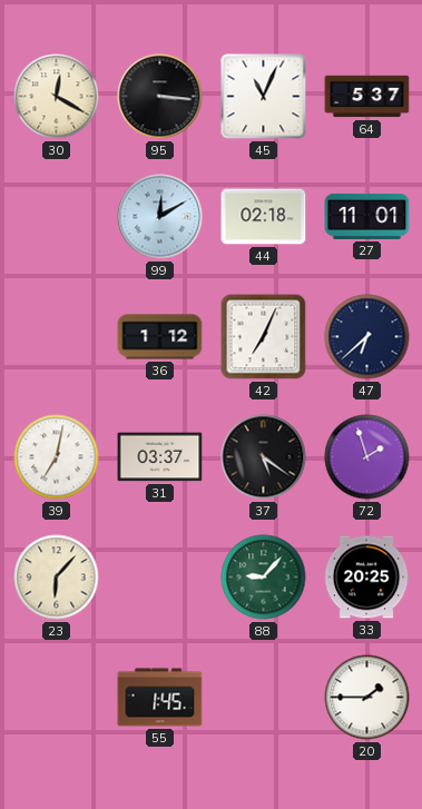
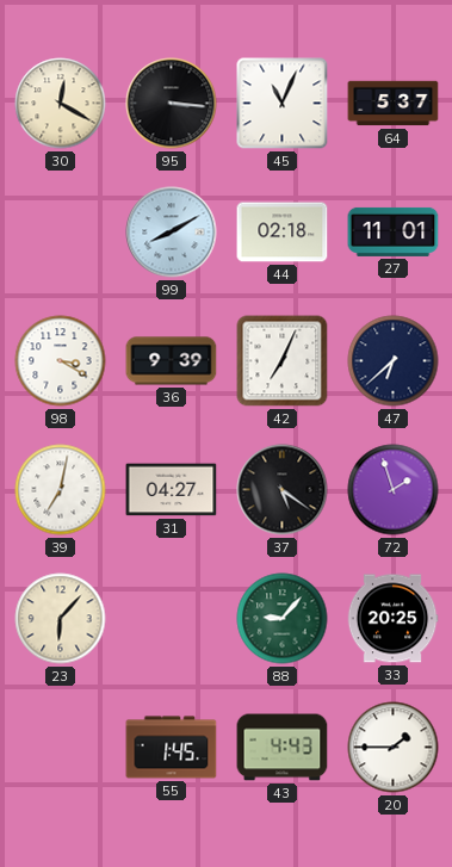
99: 12:10 -> 8:10
98: none -> 3:20
36: 1:12 -> 9:39
31: 03:37 -> 04:27
43: none -> 4:43
